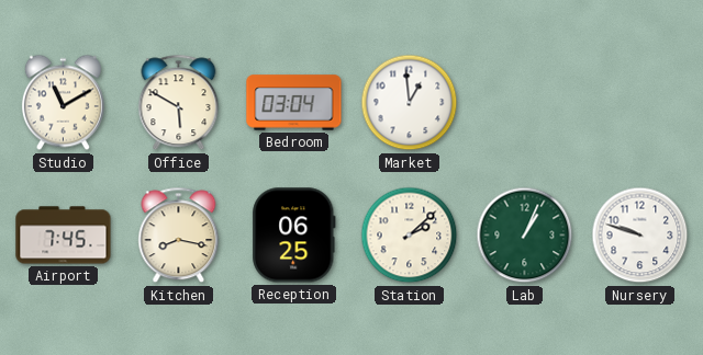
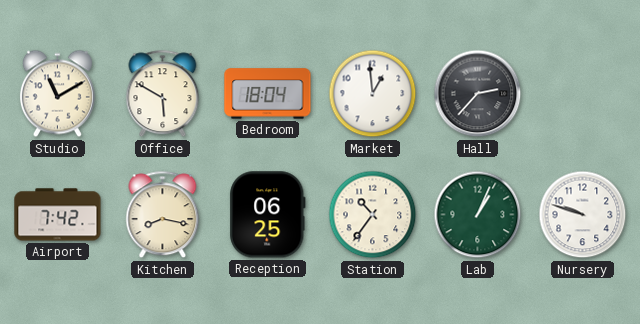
Bedroom: 03:04 -> 18:04
Hall: none -> 2:37
Airport: 7:45 -> 7:42
Station: 2:08 -> 10:36
